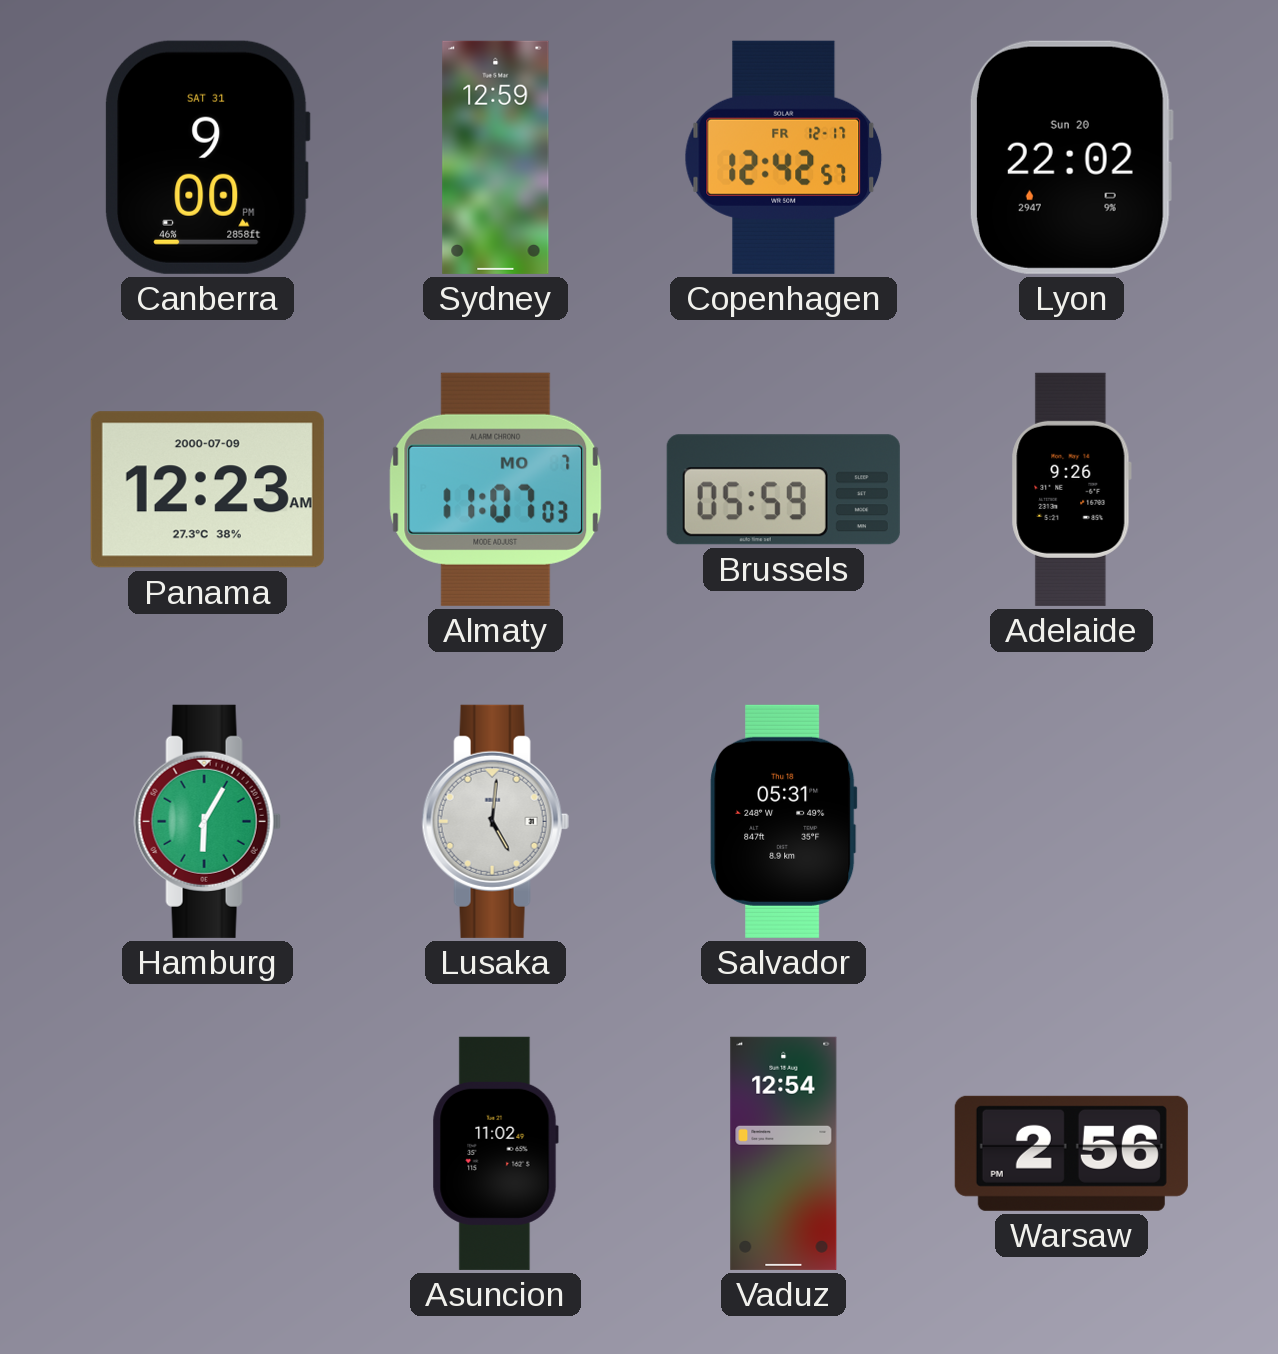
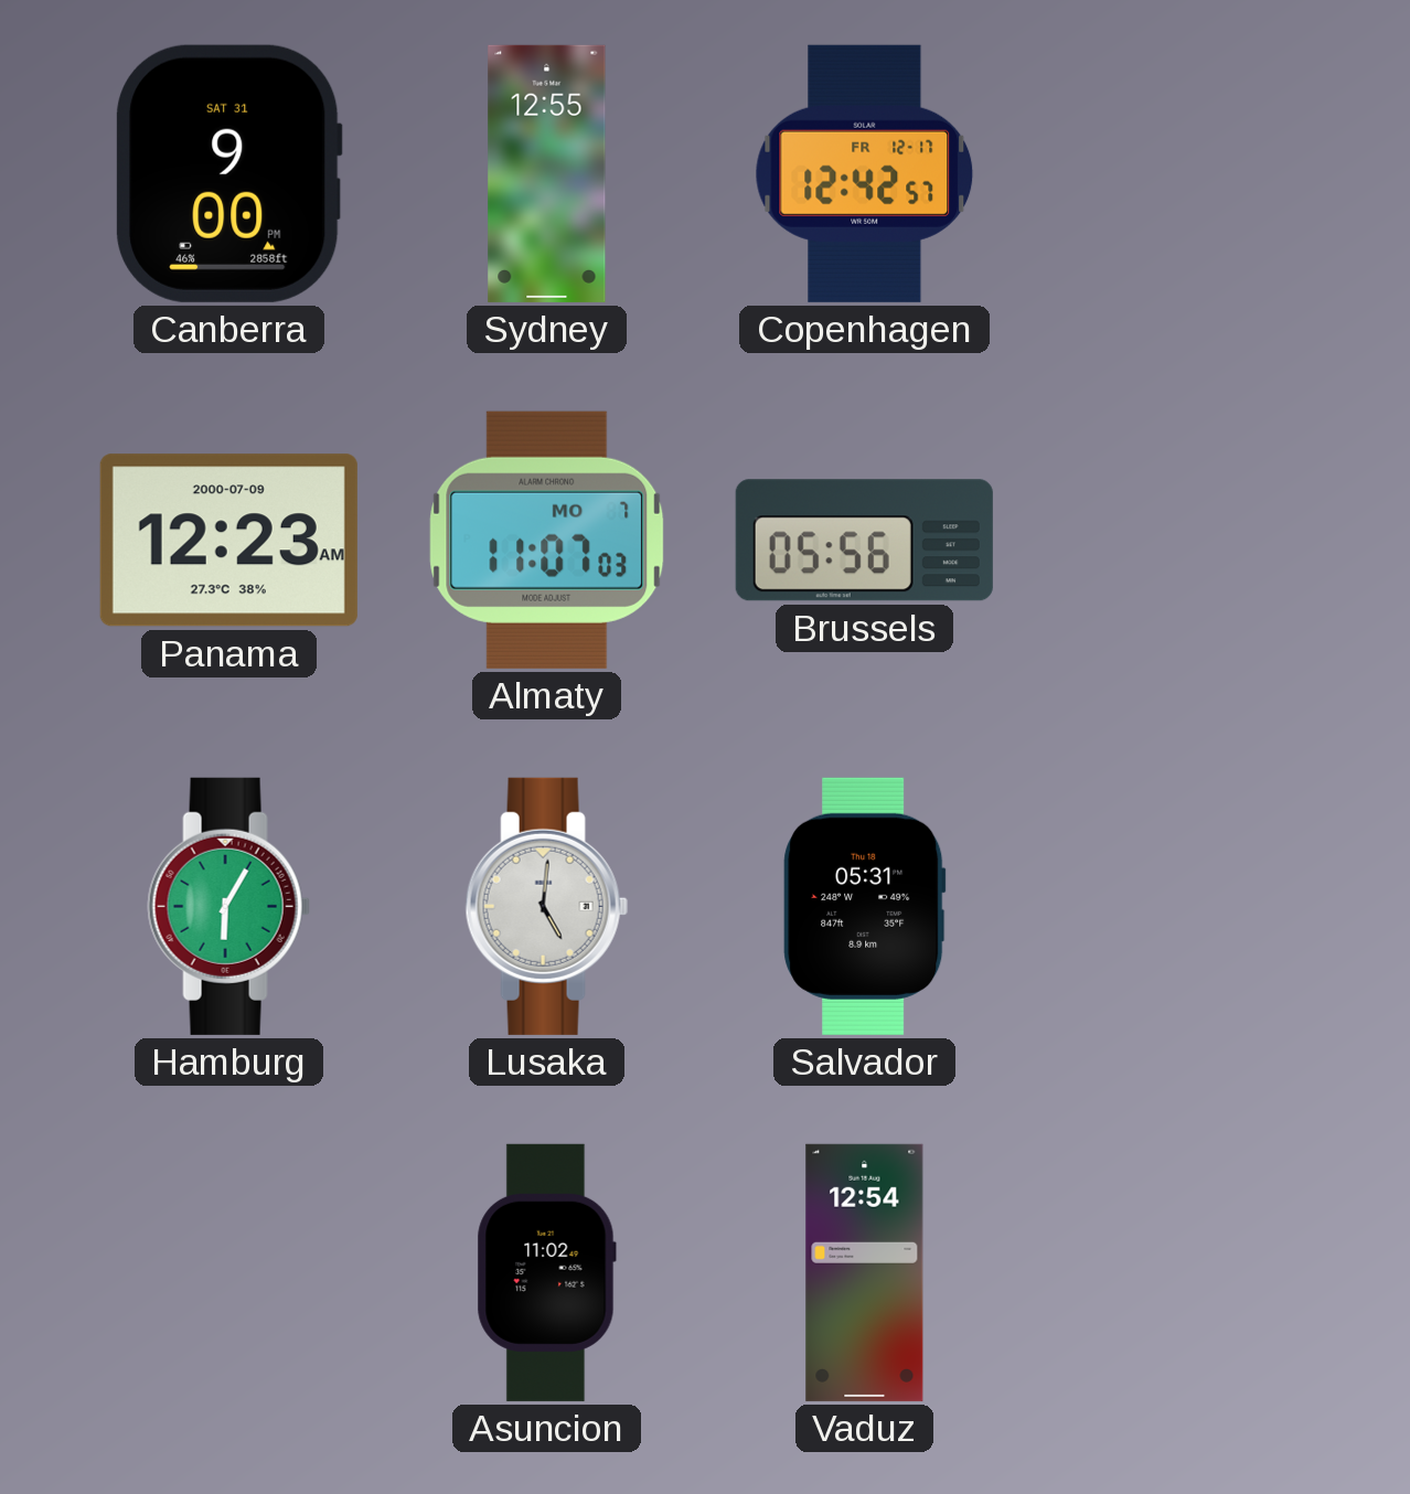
Sydney: 12:59 -> 12:55
Lyon: 22:02 -> none
Brussels: 05:59 -> 05:56
Adelaide: 9:26 -> none
Warsaw: 2:56 -> none
